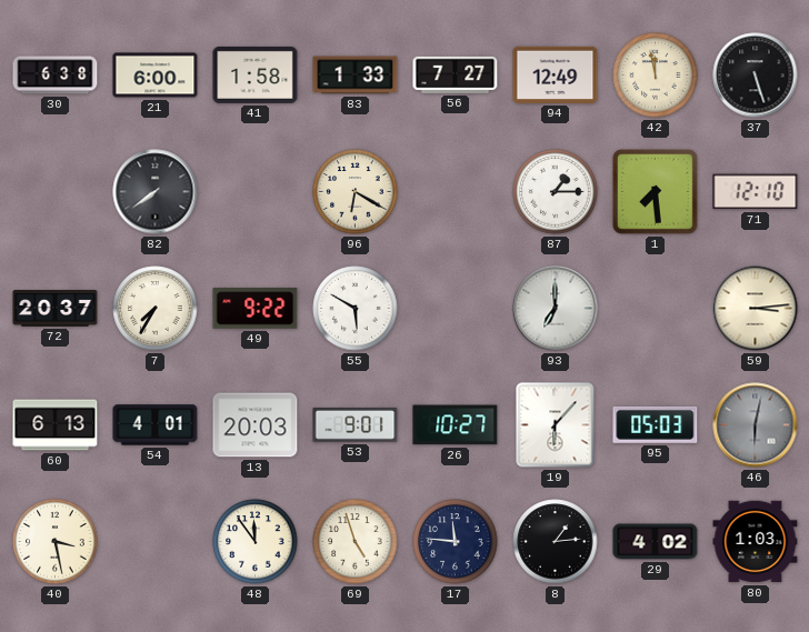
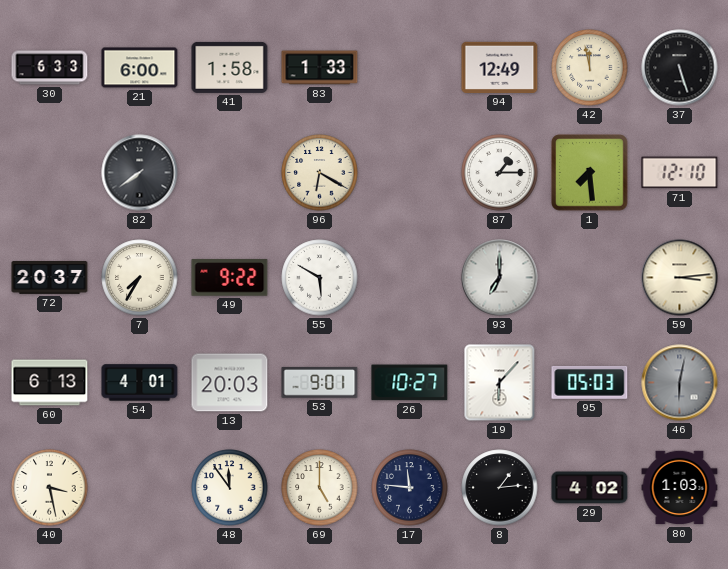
30: 6:38 -> 6:33
56: 7:27 -> none
69: 4:57 -> 5:00
